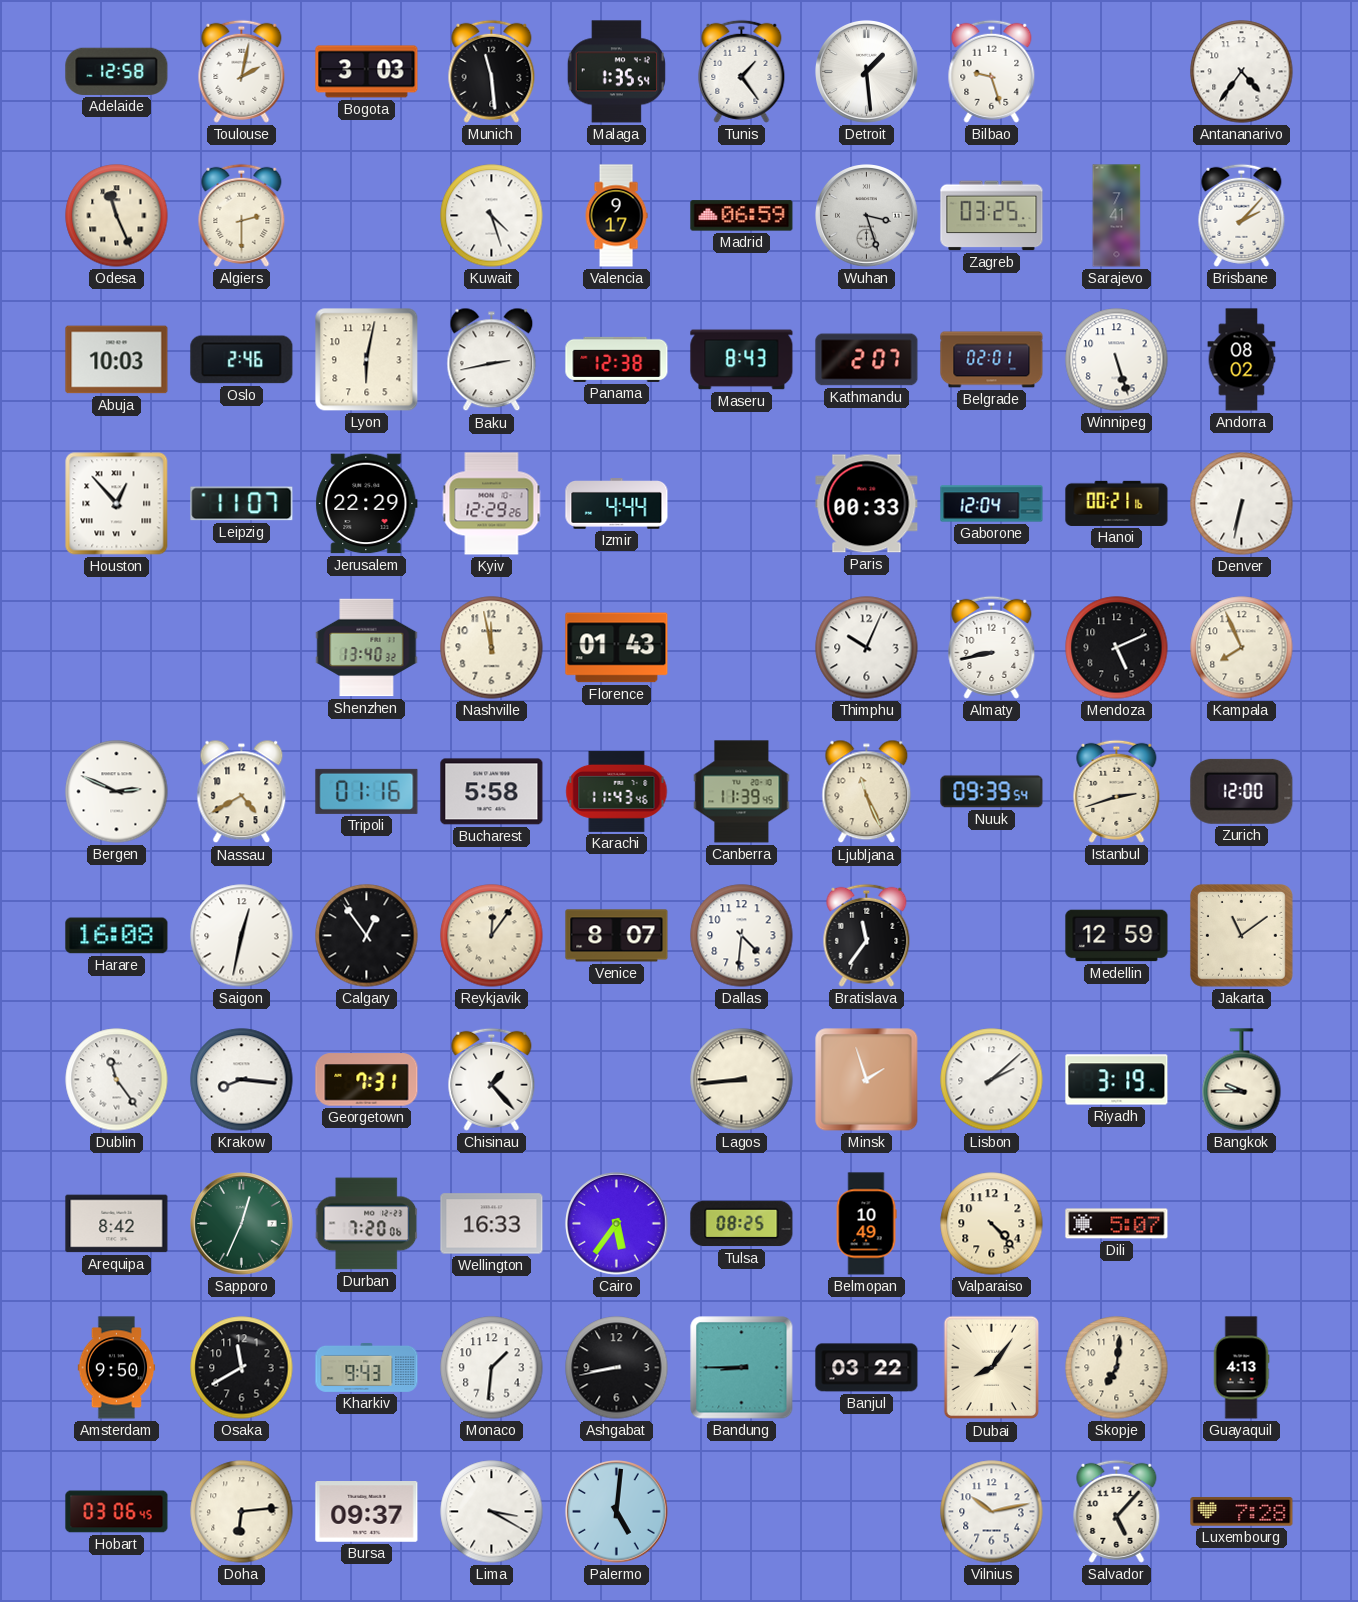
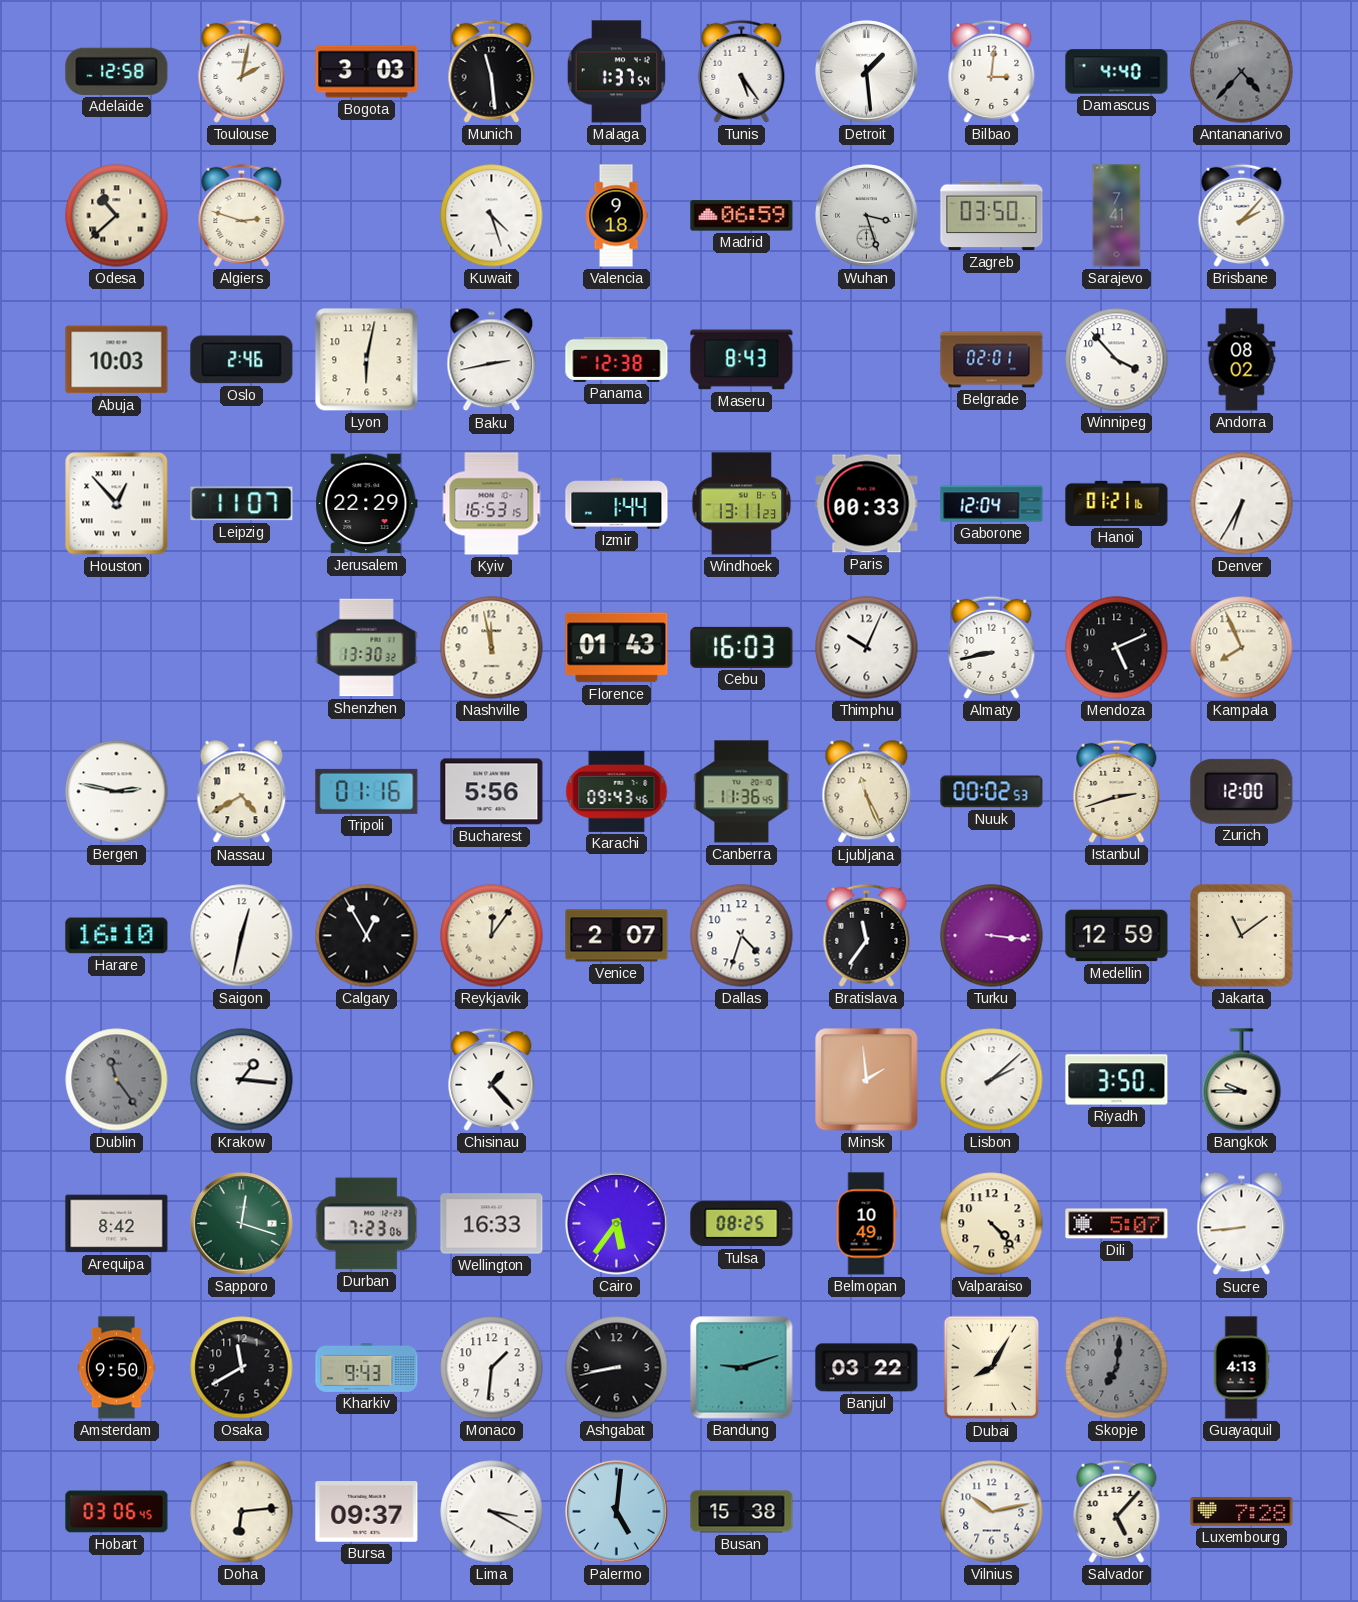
Malaga: 1:35 -> 1:37
Tunis: 1:24 -> 5:24
Bilbao: 9:27 -> 3:01
Damascus: none -> 4:40
Antananarivo: 4:36 -> 4:37
Antananarivo dial: white -> grey
Odesa: 11:26 -> 10:38
Algiers: 2:30 -> 2:48
Valencia: 9:17 -> 9:18
Zagreb: 03:25 -> 03:50
Kathmandu: 2:07 -> none
Winnipeg: 5:27 -> 3:53
Kyiv: 12:29 -> 16:53
Izmir: 4:44 -> 1:44
Windhoek: none -> 13:11
Hanoi: 00:21 -> 01:21
Denver: 6:32 -> 6:35
Shenzhen: 13:40 -> 13:30
Cebu: none -> 16:03
Bergen: 2:49 -> 2:47
Bucharest: 5:58 -> 5:56
Karachi: 11:43 -> 09:43
Canberra: 11:39 -> 11:36
Nuuk: 09:39 -> 00:02
Harare: 16:08 -> 16:10
Calgary: 12:54 -> 12:55
Venice: 8:07 -> 2:07
Dallas: 4:31 -> 4:33
Turku: none -> 3:16
Dublin dial: white -> grey
Krakow: 8:16 -> 1:16
Georgetown: 7:31 -> none
Lagos: 8:44 -> none
Minsk: 1:57 -> 1:59
Riyadh: 3:19 -> 3:50
Sapporo: 12:34 -> 12:18
Durban: 7:20 -> 7:23
Sucre: none -> 8:44
Bandung: 8:45 -> 9:12
Dubai: 8:06 -> 8:05
Skopje dial: cream -> grey
Busan: none -> 15:38
